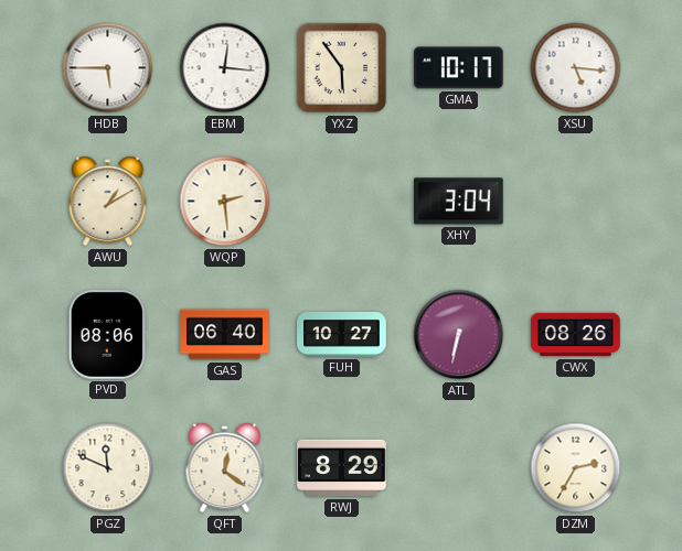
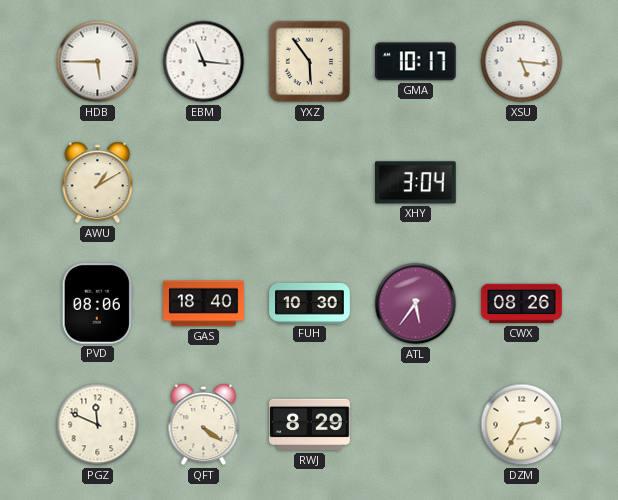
EBM: 12:16 -> 11:16
WQP: 2:29 -> none
GAS: 06:40 -> 18:40
FUH: 10:27 -> 10:30
ATL: 6:32 -> 5:36
QFT: 12:21 -> 4:21
